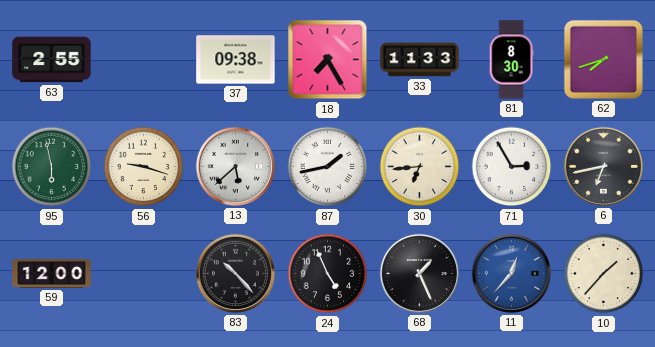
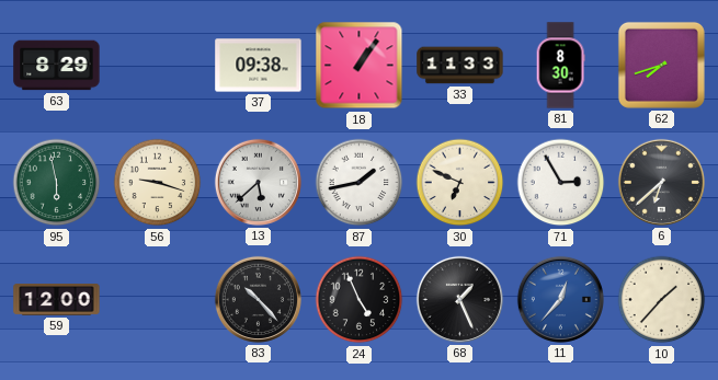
63: 2:55 -> 8:29
18: 7:25 -> 1:06
30: 6:44 -> 6:49
6: 6:43 -> 6:38
